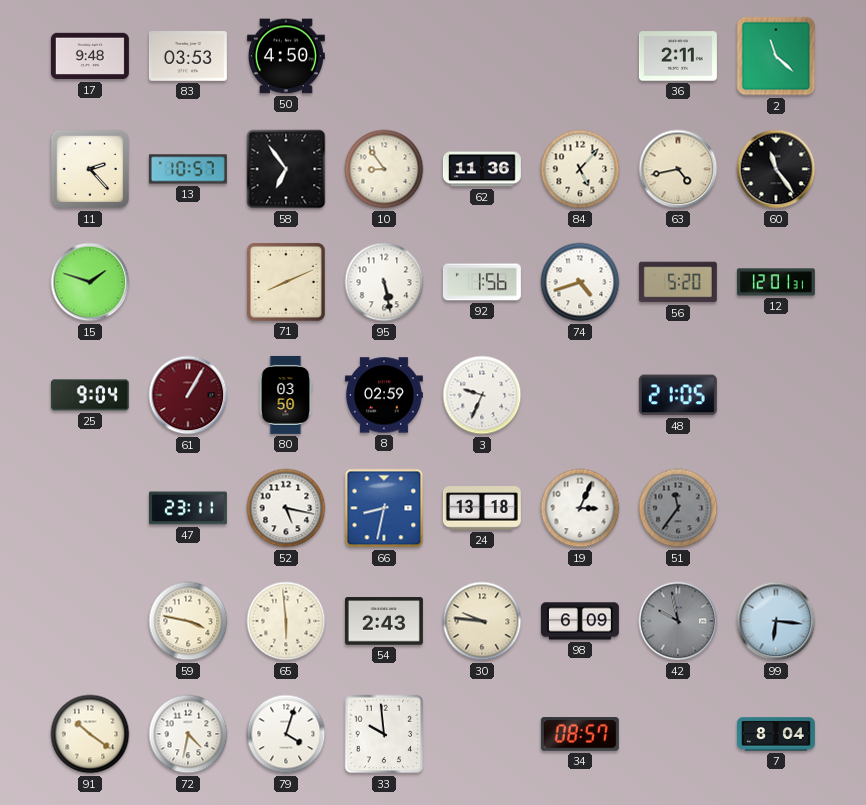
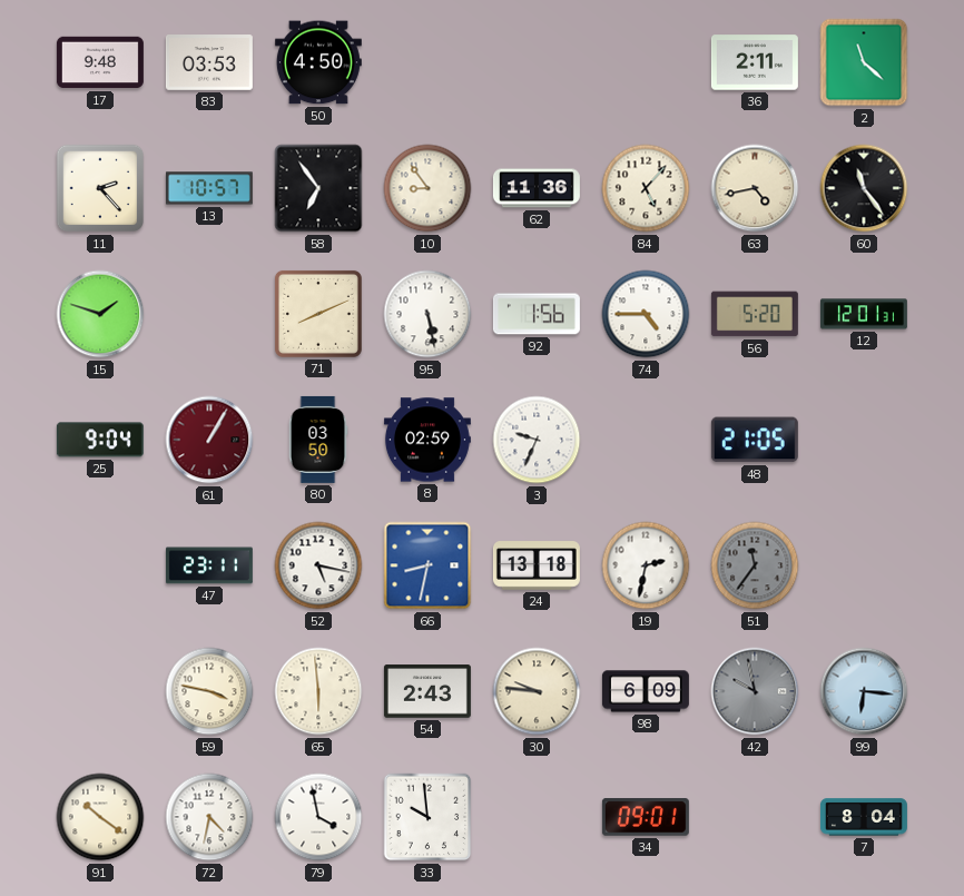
74: 4:42 -> 4:45
19: 3:04 -> 2:32
79: 4:03 -> 3:58
34: 08:57 -> 09:01
